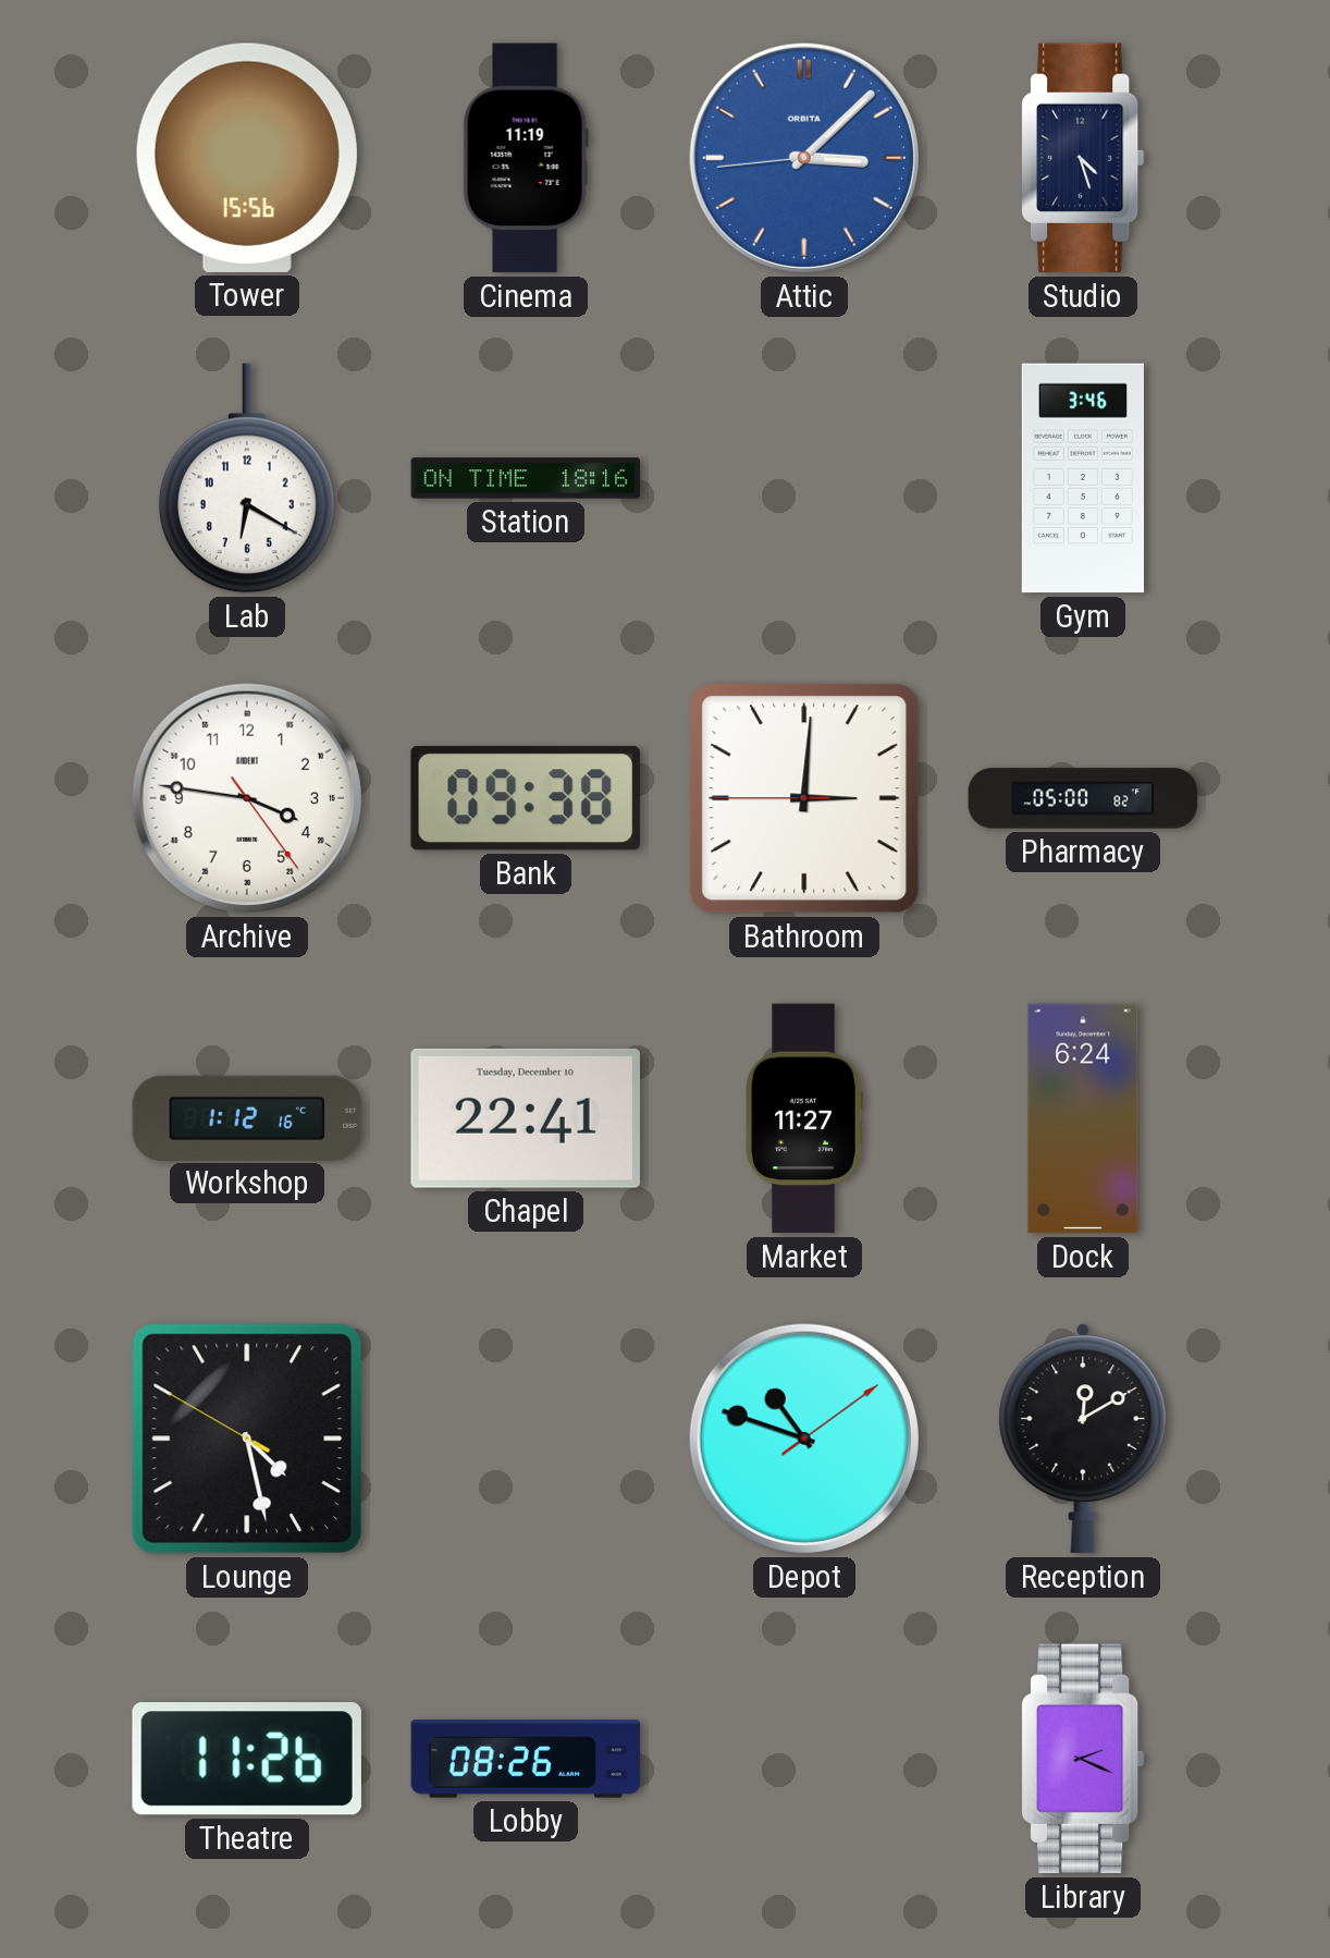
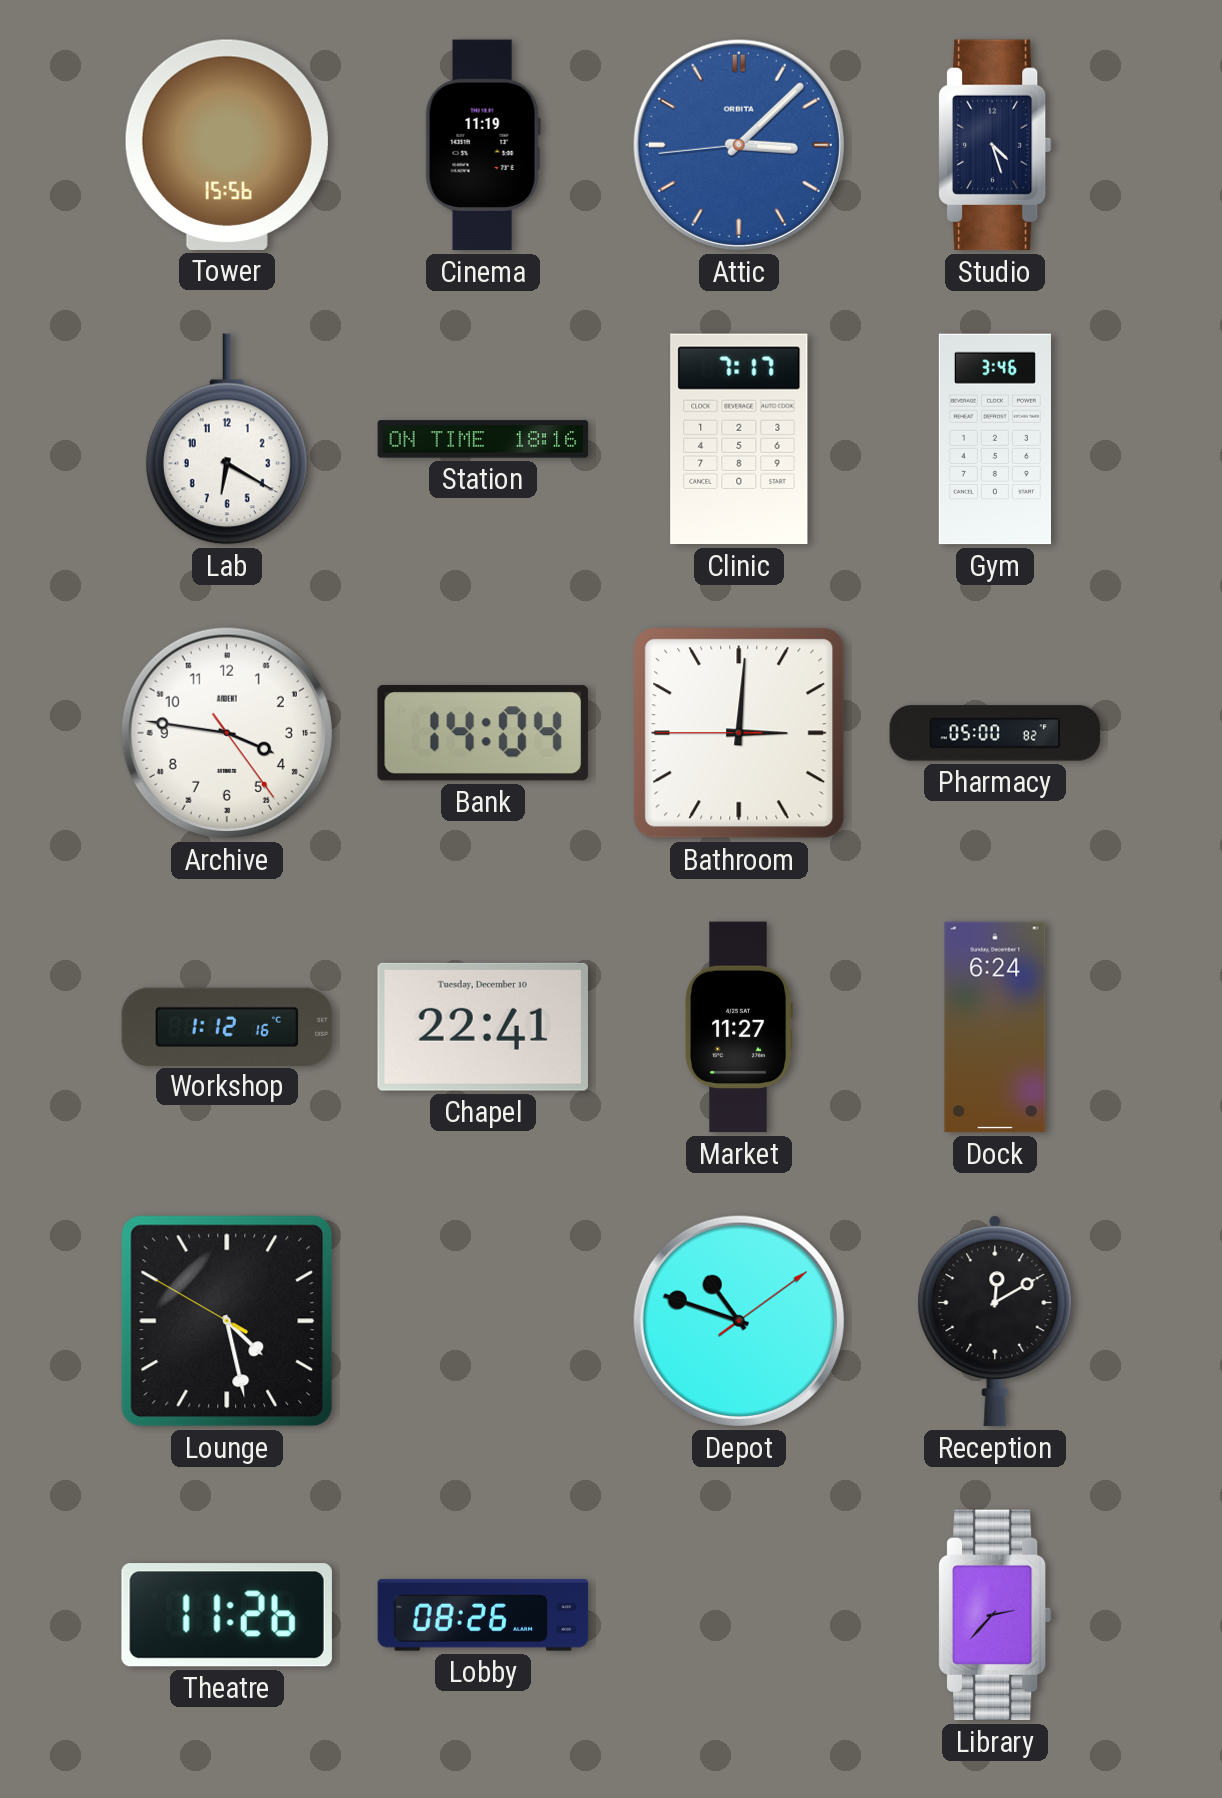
Clinic: none -> 7:17
Bank: 09:38 -> 14:04
Library: 2:19 -> 2:37
